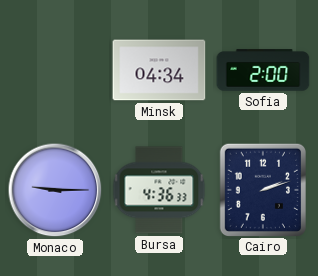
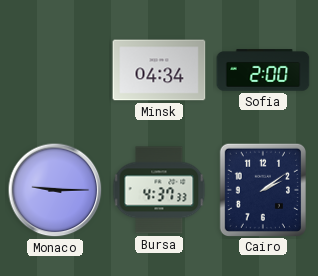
Bursa: 4:36 -> 4:37
Cairo: 2:12 -> 2:09
